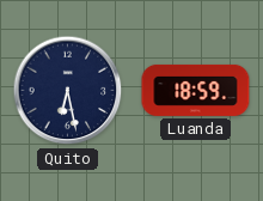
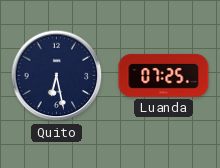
Luanda: 18:59 -> 07:25
